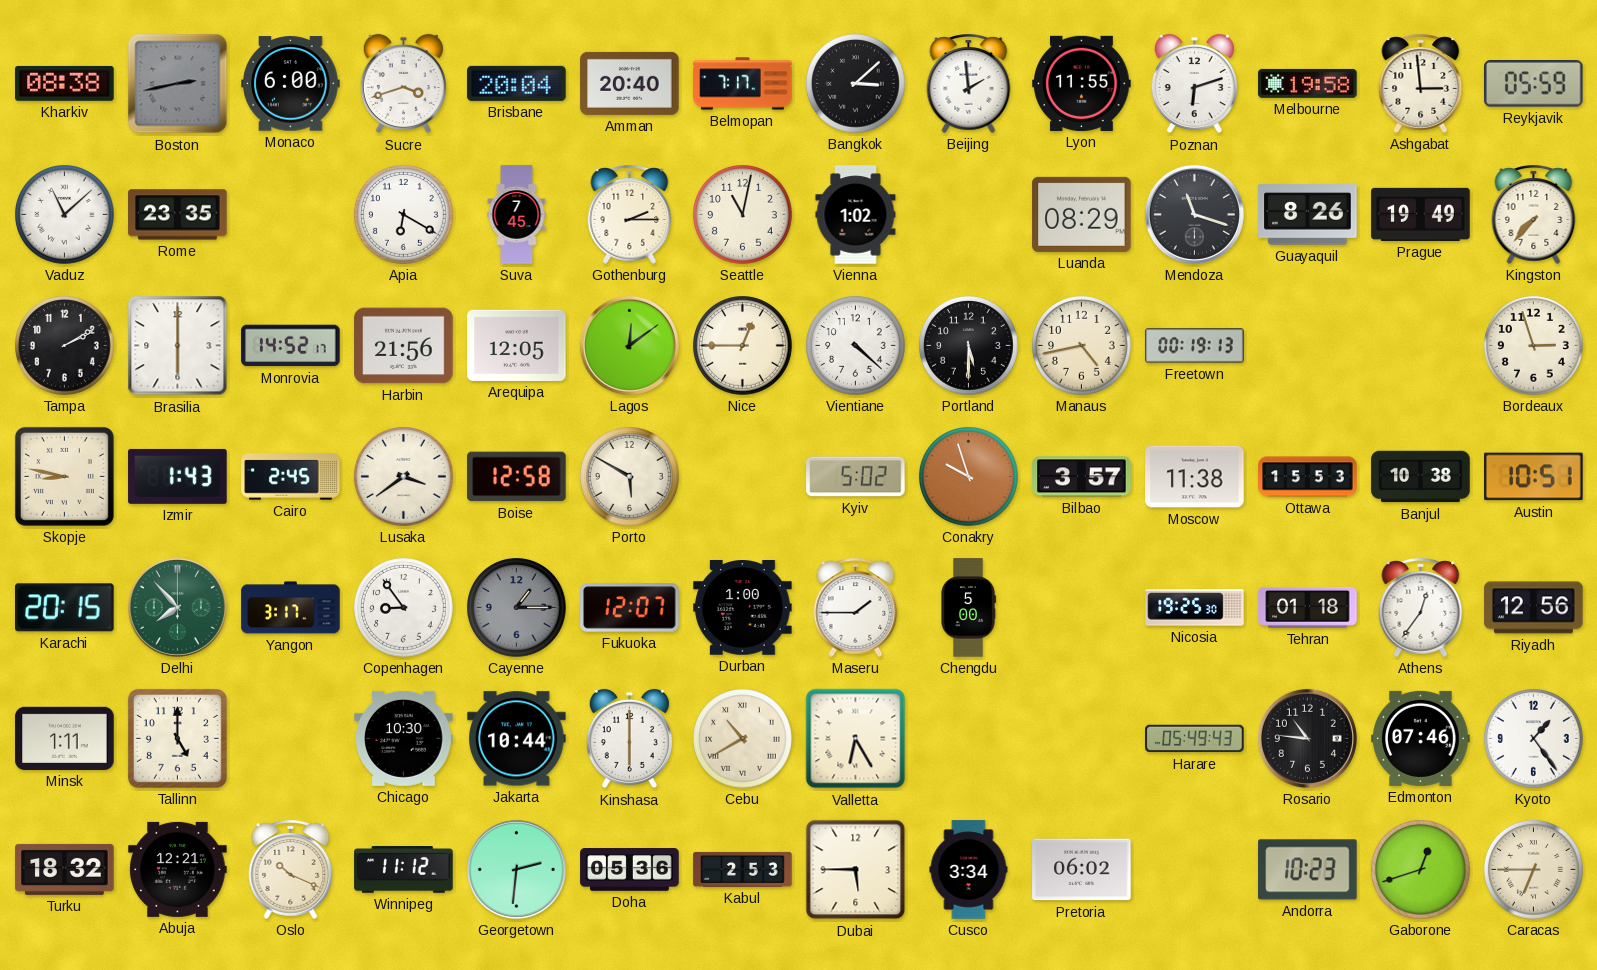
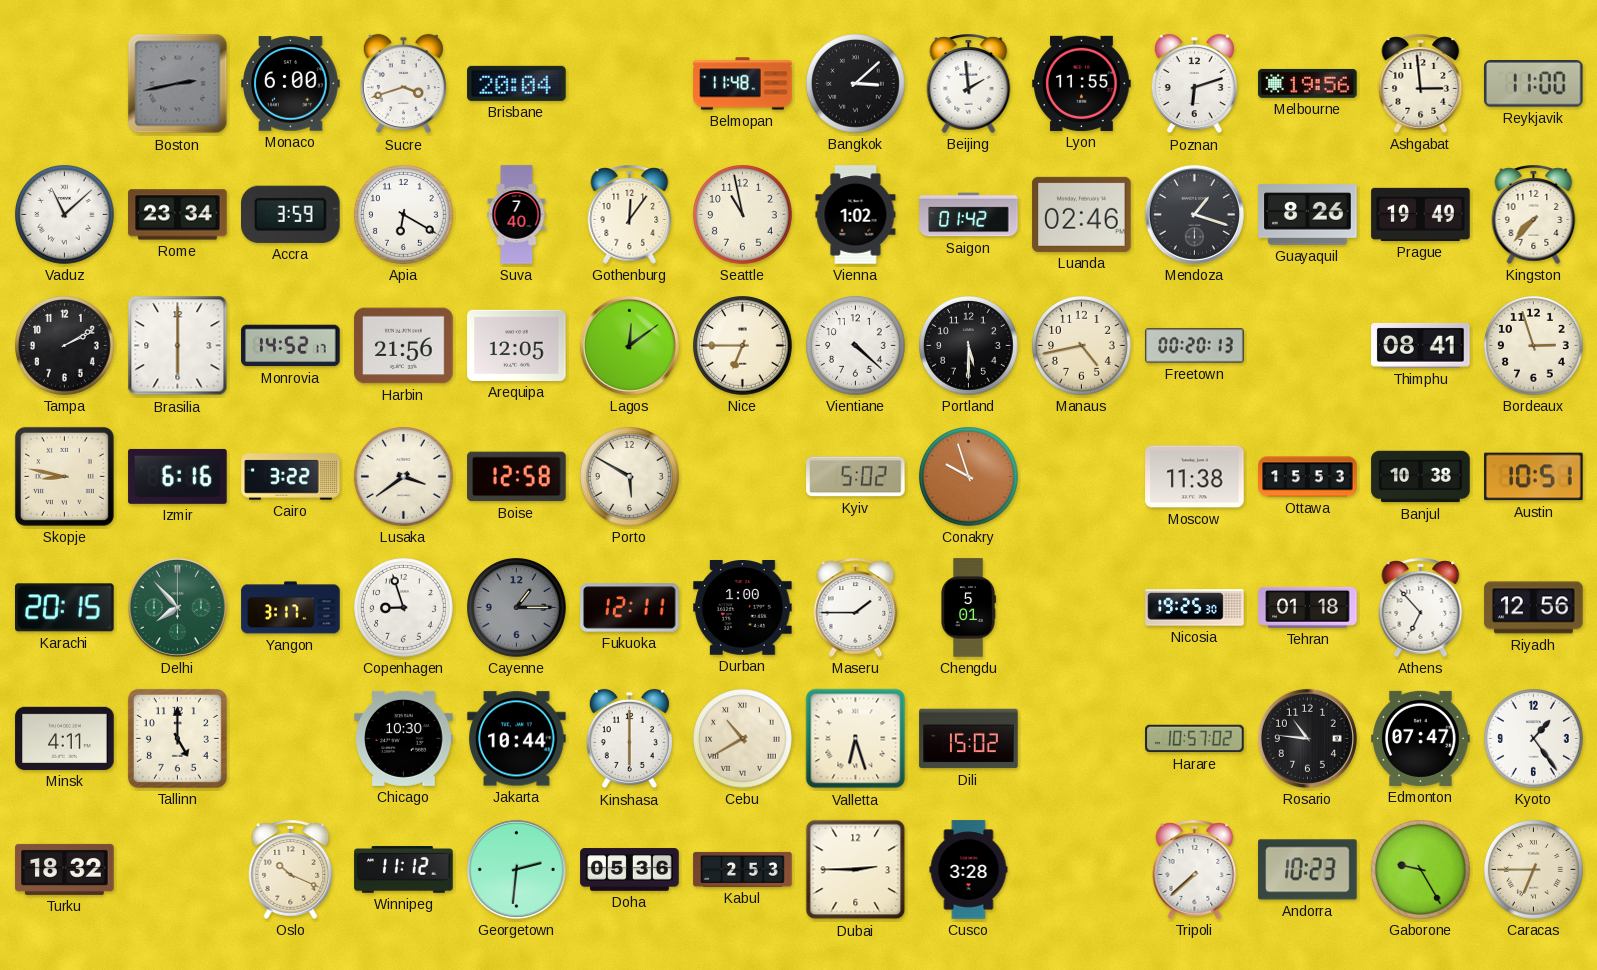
Kharkiv: 08:38 -> none
Amman: 20:40 -> none
Belmopan: 7:17 -> 11:48
Melbourne: 19:58 -> 19:56
Reykjavik: 05:59 -> 11:00
Rome: 23:35 -> 23:34
Accra: none -> 3:59
Suva: 7:45 -> 7:40
Gothenburg: 2:15 -> 12:06
Seattle: 11:02 -> 10:58
Saigon: none -> 01:42
Luanda: 08:29 -> 02:46
Mendoza: 11:18 -> 1:18
Nice: 12:45 -> 6:45
Freetown: 00:19 -> 00:20
Thimphu: none -> 08:41
Izmir: 1:43 -> 6:16
Cairo: 2:45 -> 3:22
Bilbao: 3:57 -> none
Copenhagen: 8:54 -> 8:57
Fukuoka: 12:07 -> 12:11
Chengdu: 5:00 -> 5:01
Athens: 12:36 -> 6:53
Minsk: 1:11 -> 4:11
Valletta: 6:25 -> 6:27
Dili: none -> 15:02
Harare: 05:49 -> 10:57
Edmonton: 07:46 -> 07:47
Abuja: 12:21 -> none
Dubai: 5:45 -> 2:45
Cusco: 3:34 -> 3:28
Pretoria: 06:02 -> none
Tripoli: none -> 7:38
Gaborone: 12:42 -> 9:25
